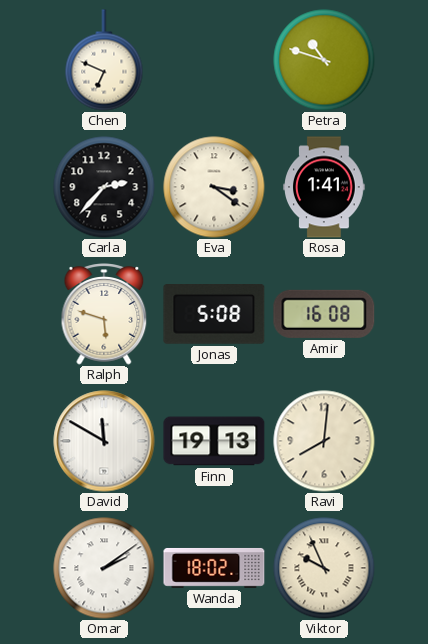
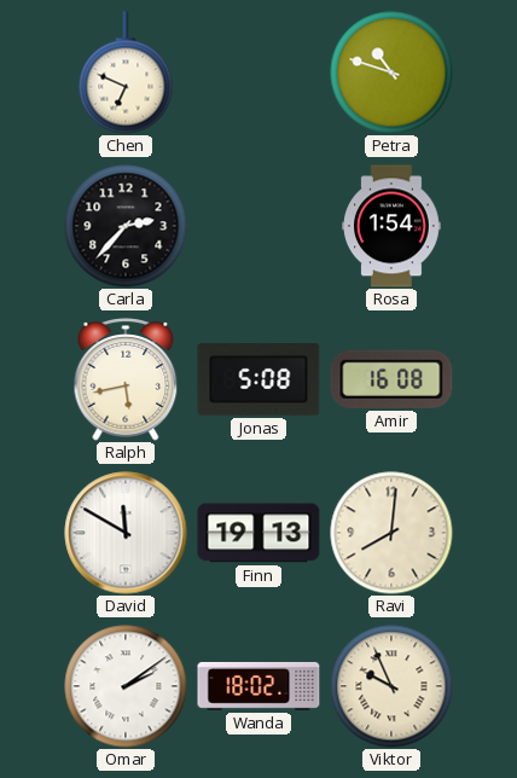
Eva: 3:21 -> none
Rosa: 1:41 -> 1:54
Ralph: 5:48 -> 5:43
